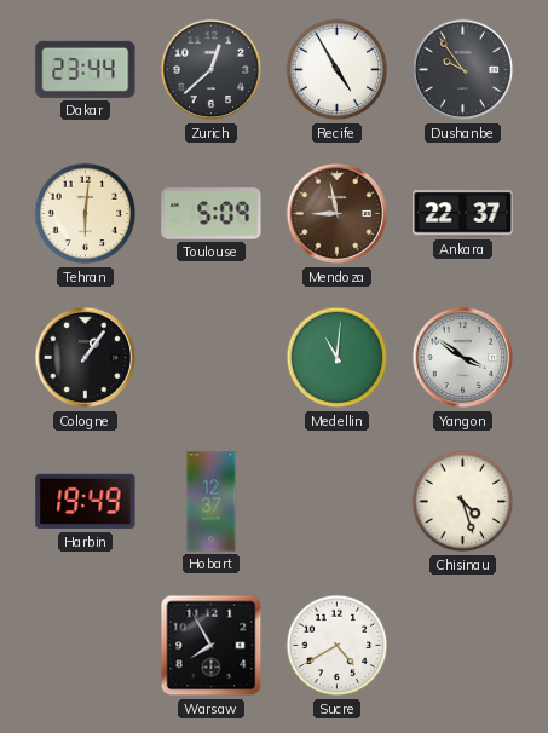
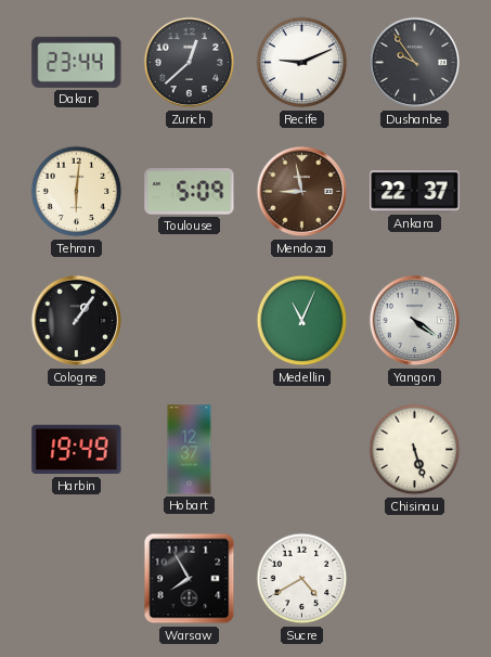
Recife: 4:55 -> 9:11
Medellin: 11:01 -> 11:04
Yangon: 3:51 -> 4:21
Chisinau: 4:27 -> 5:27
